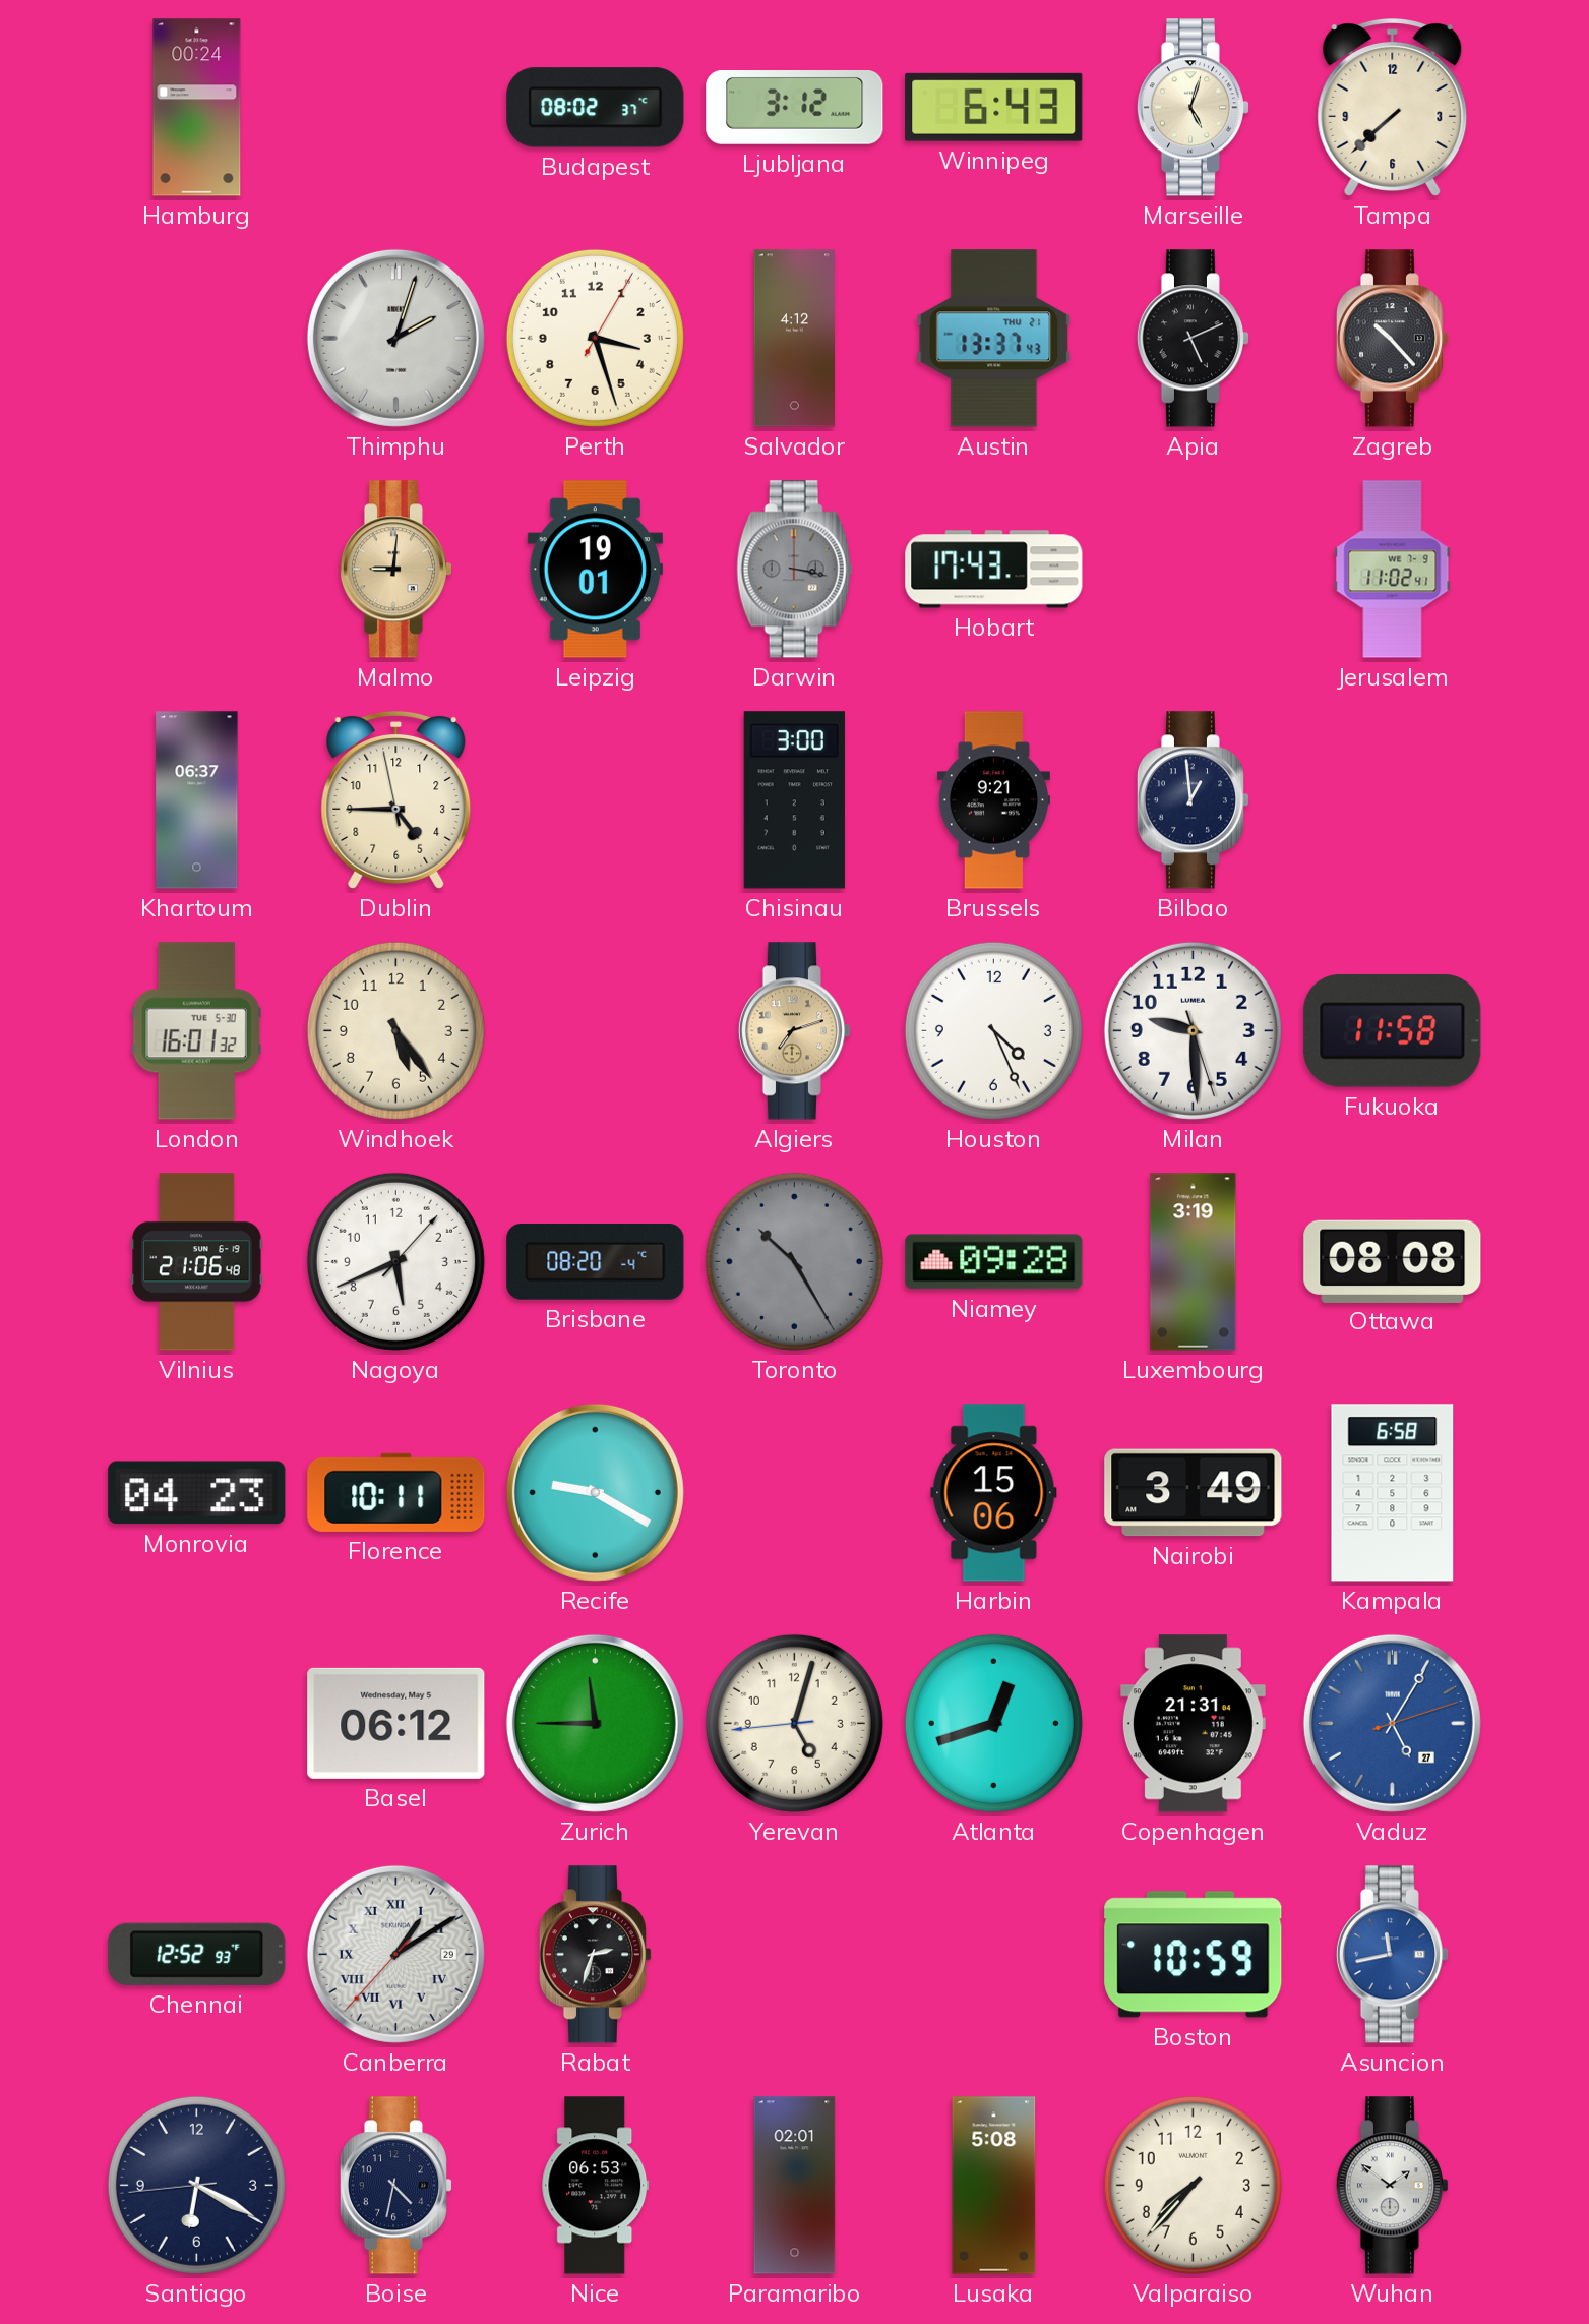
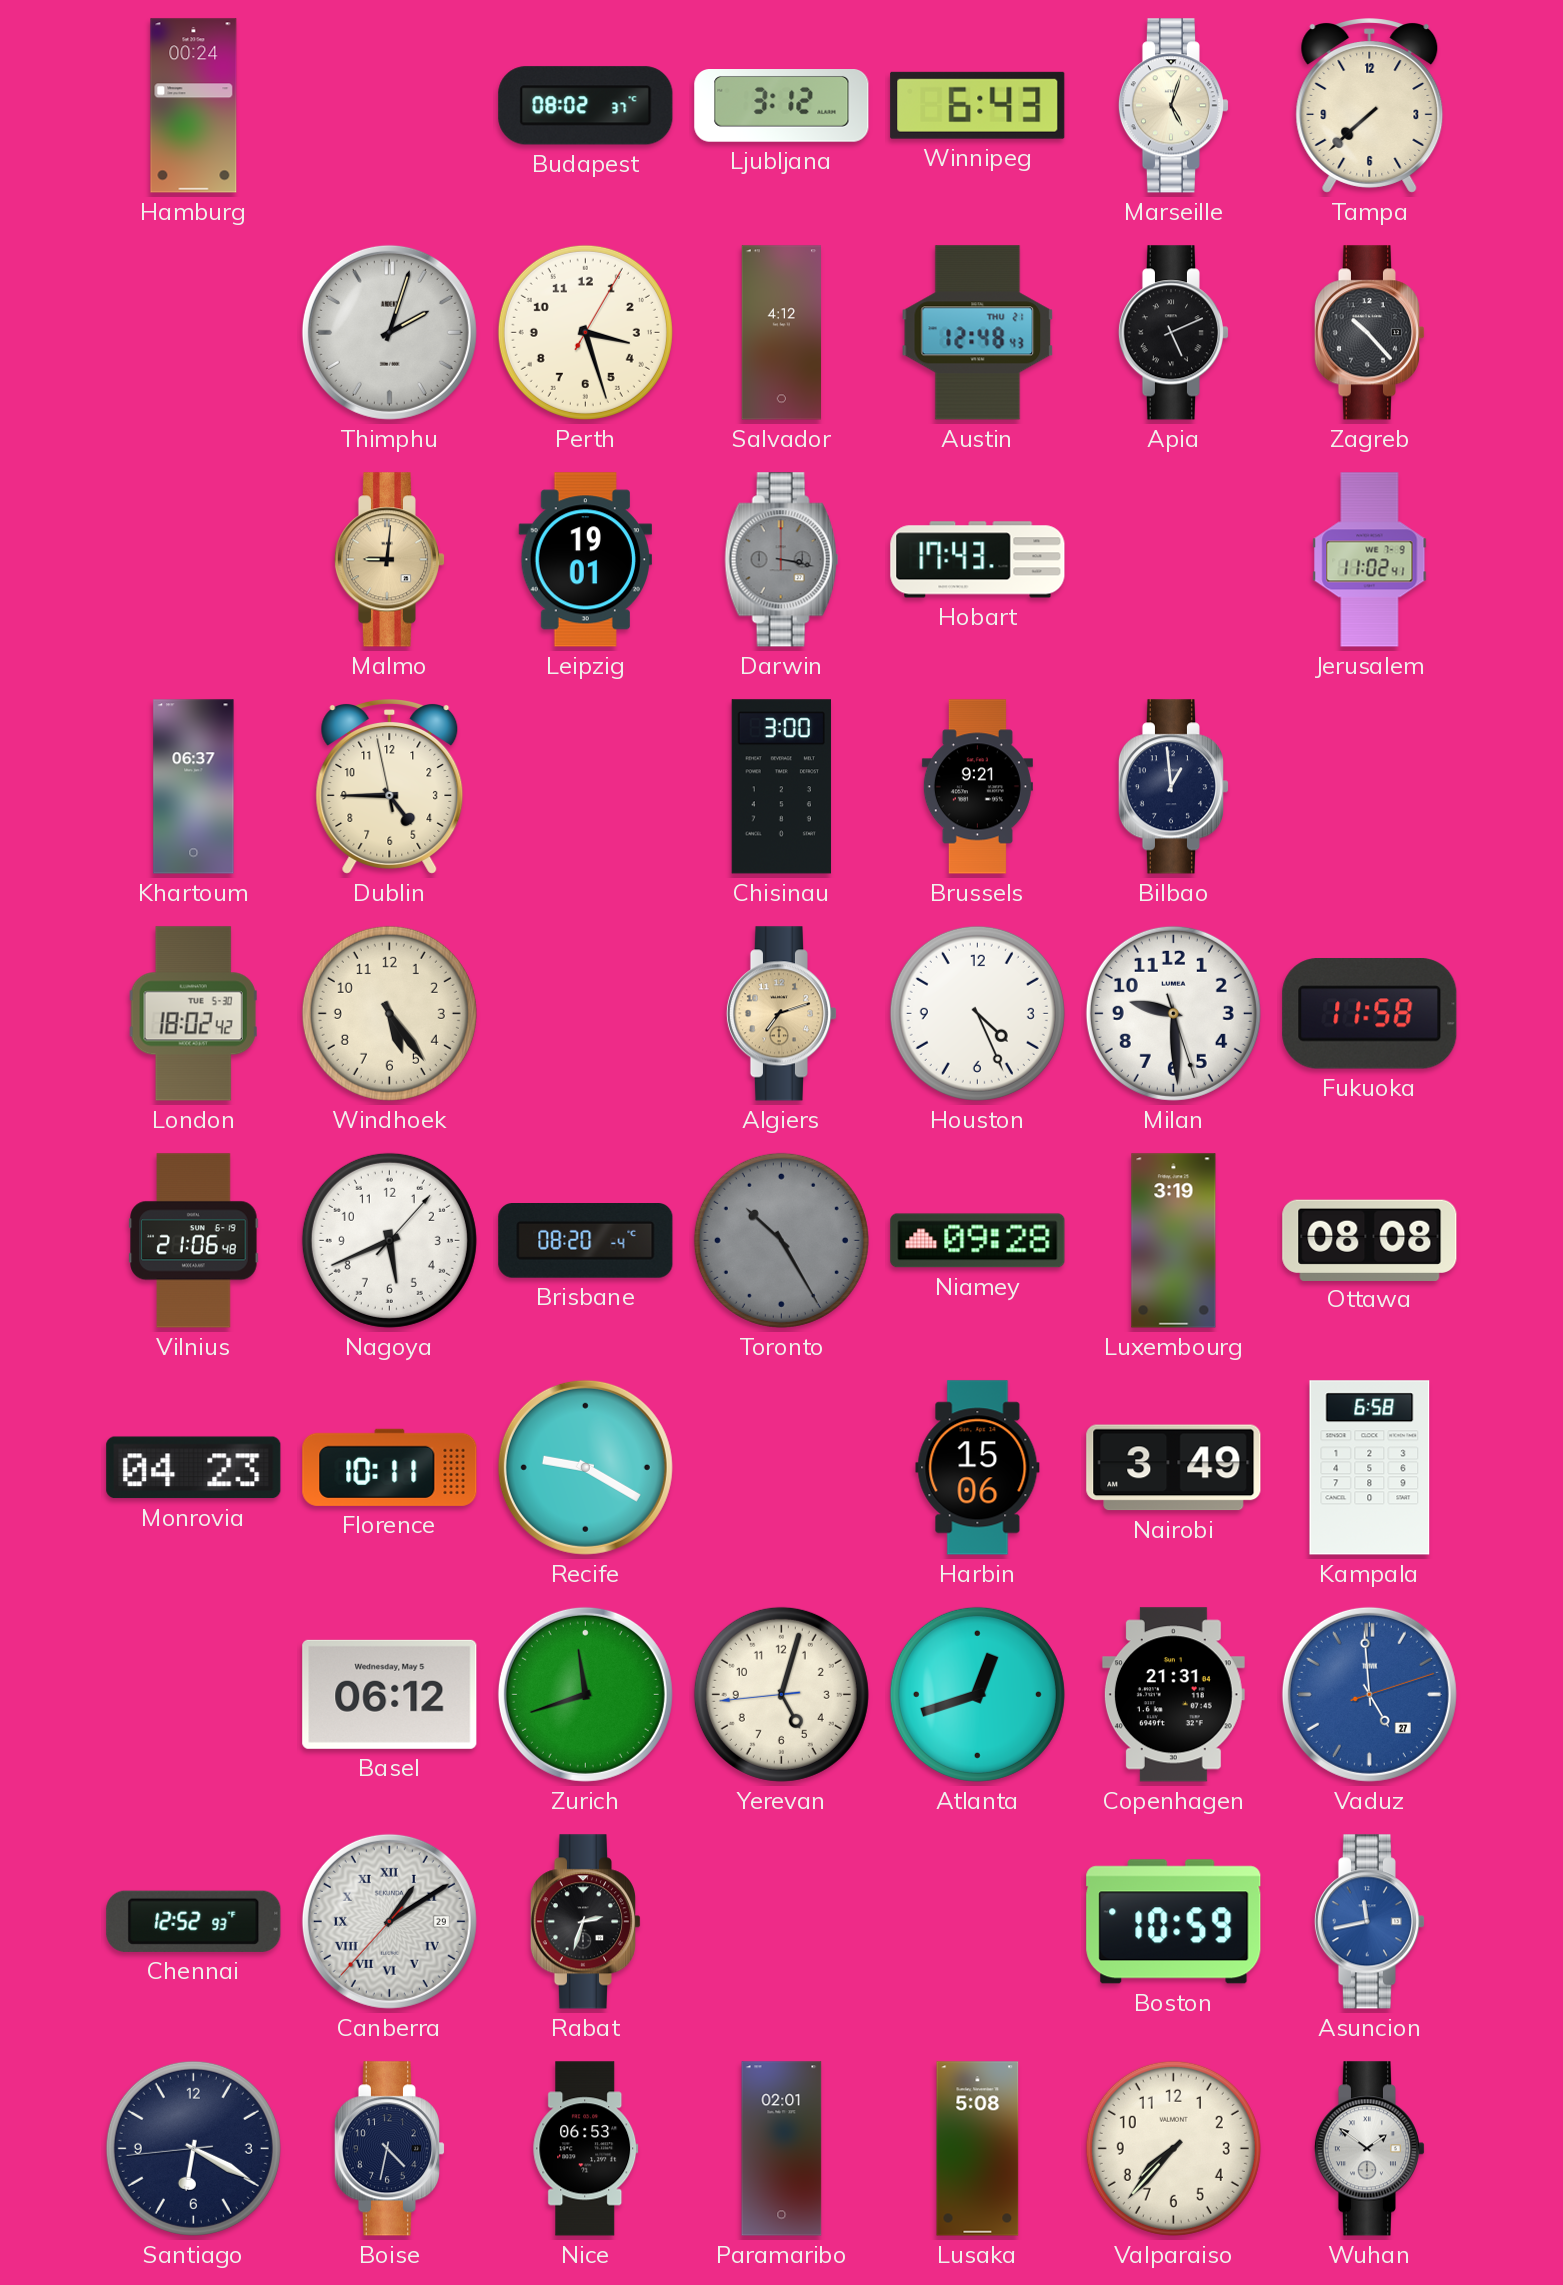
Austin: 13:37 -> 12:48
London: 16:01 -> 18:02
Zurich: 11:45 -> 11:42
Vaduz: 5:05 -> 4:59
